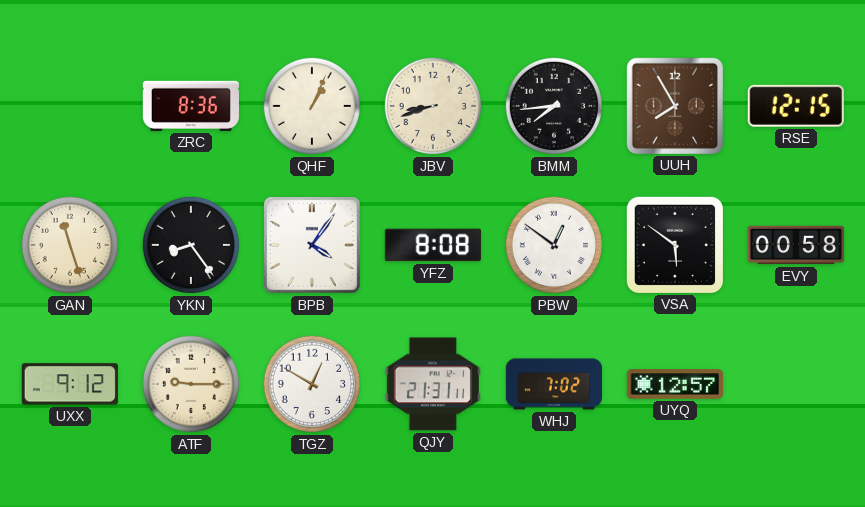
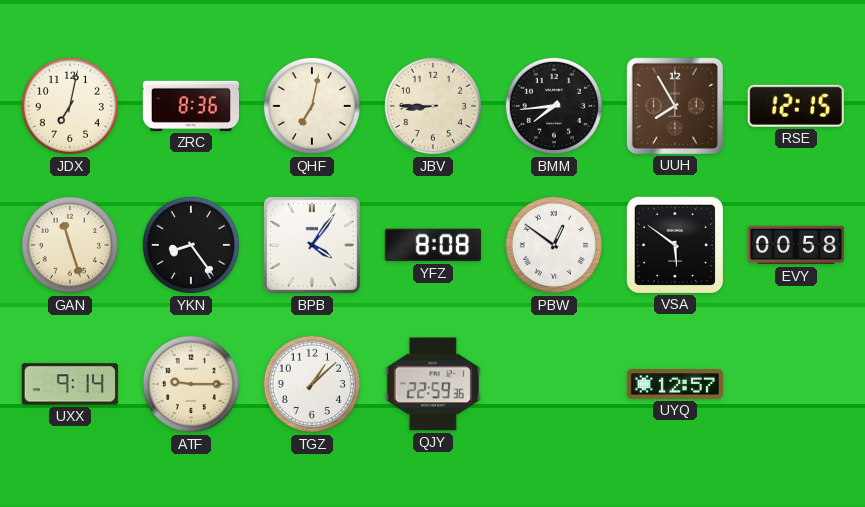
JDX: none -> 7:02
QHF: 1:04 -> 7:02
JBV: 8:42 -> 8:45
UXX: 9:12 -> 9:14
TGZ: 12:50 -> 1:08
QJY: 21:31 -> 22:59
WHJ: 7:02 -> none
